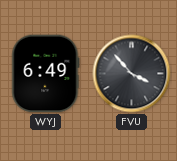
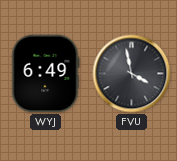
FVU: 3:53 -> 3:58
